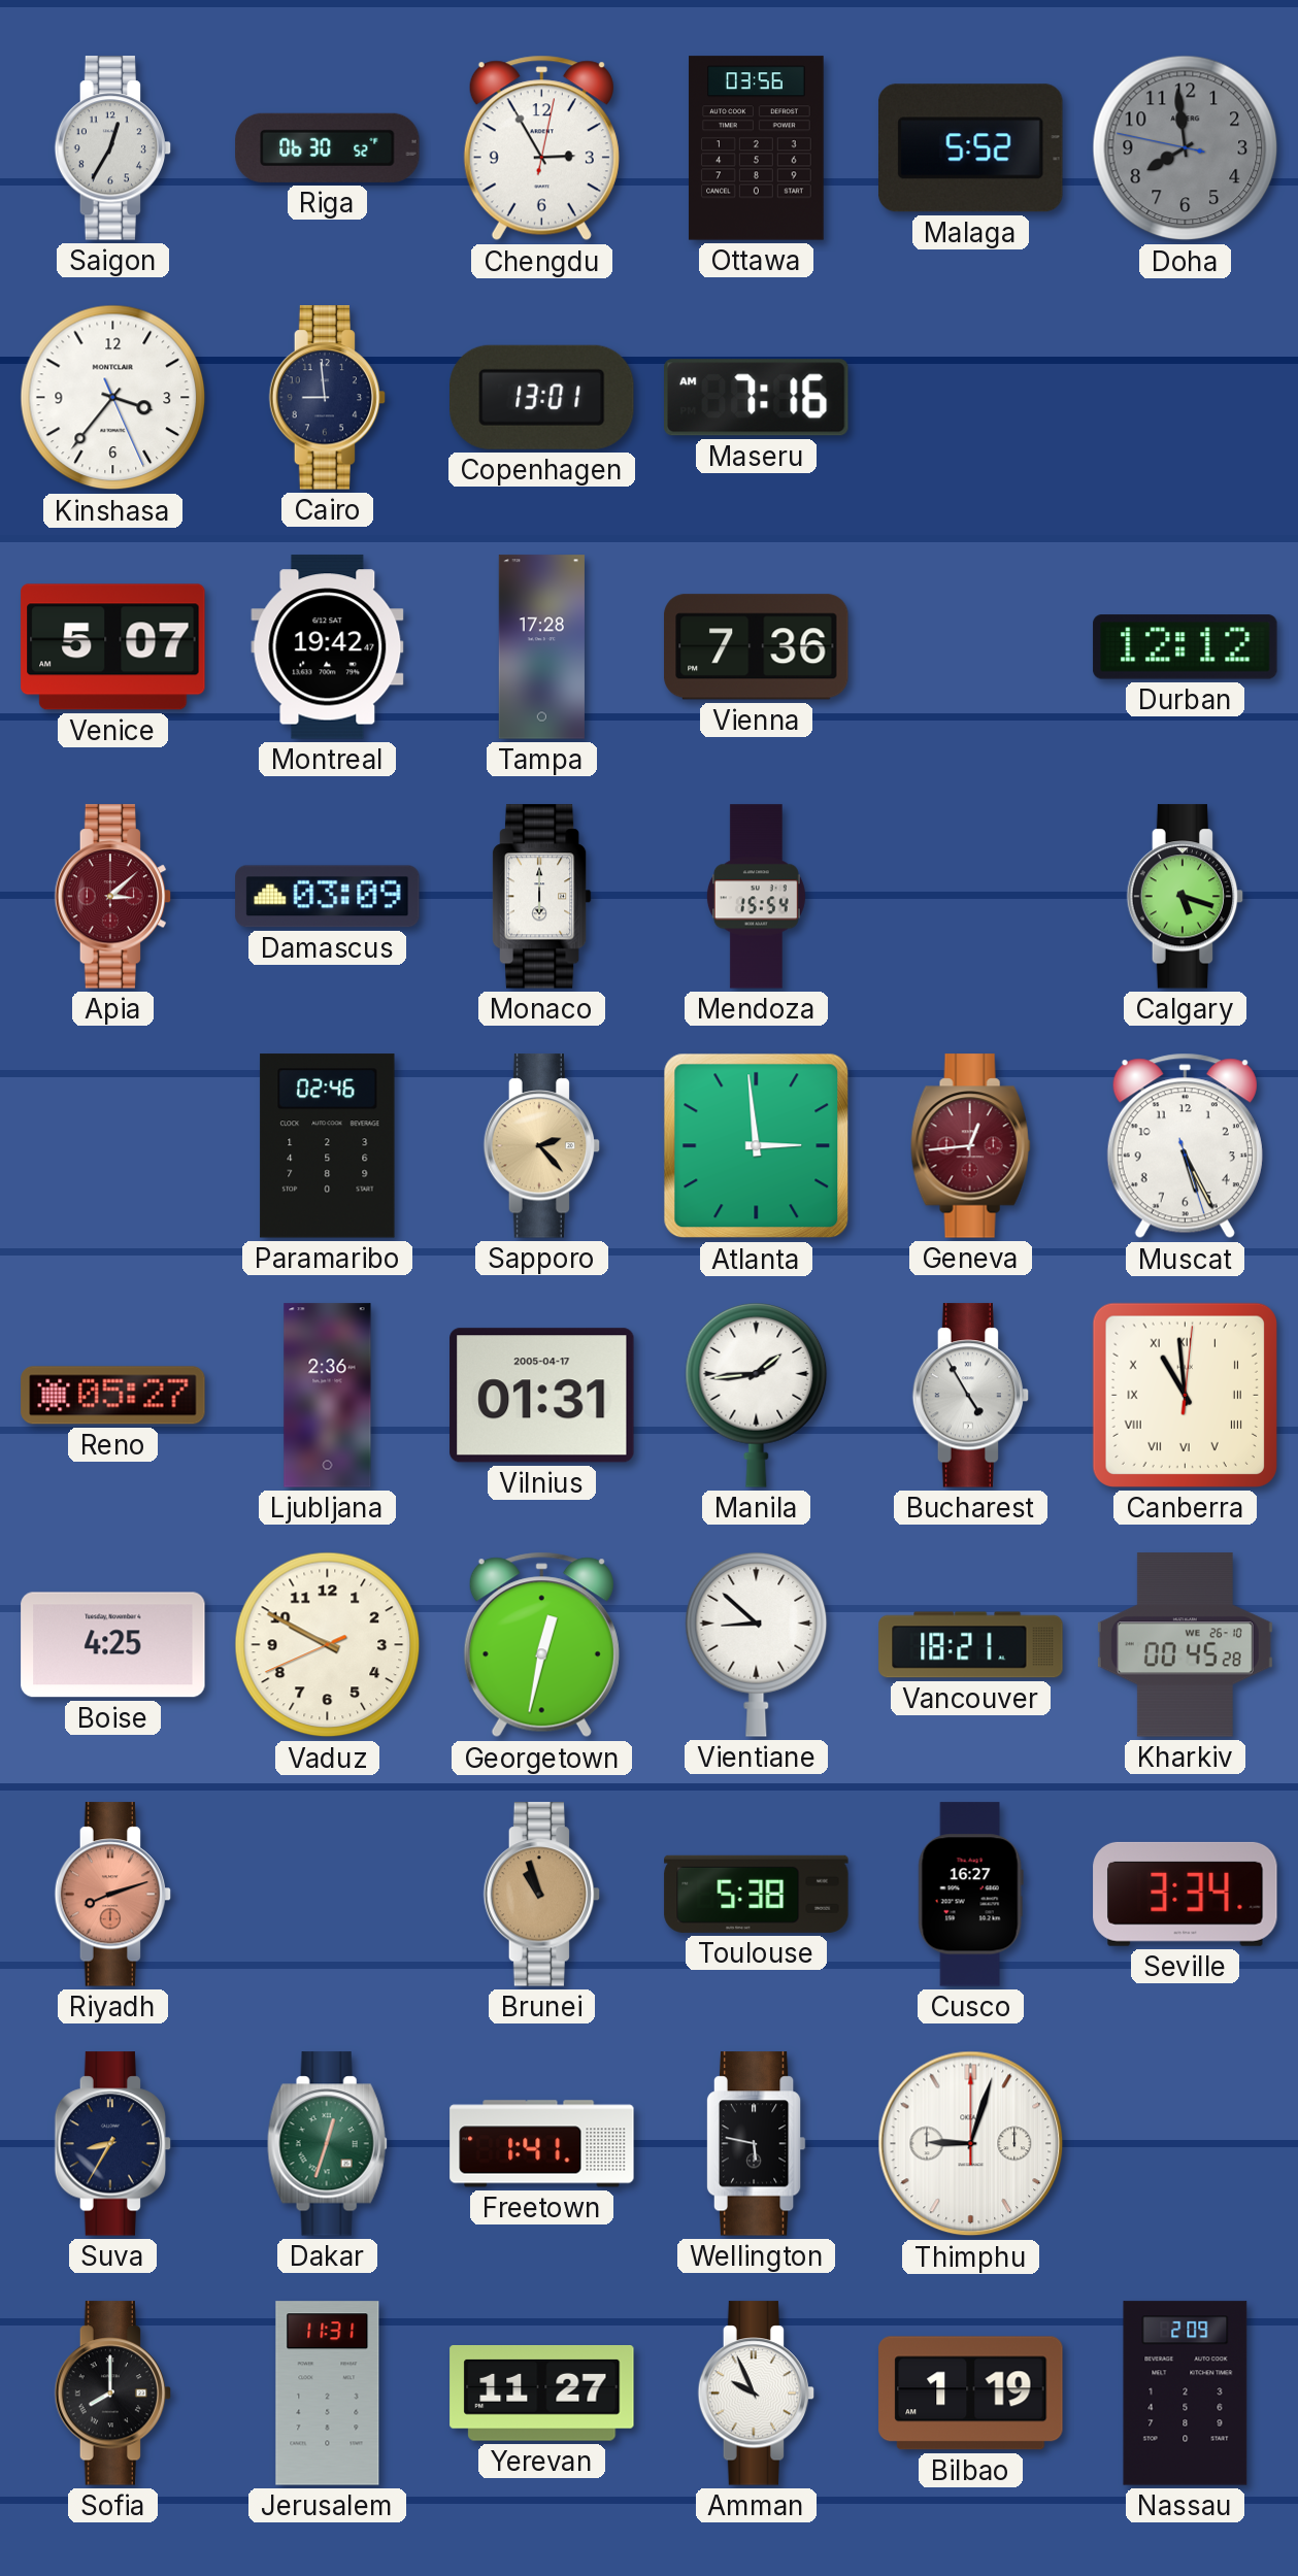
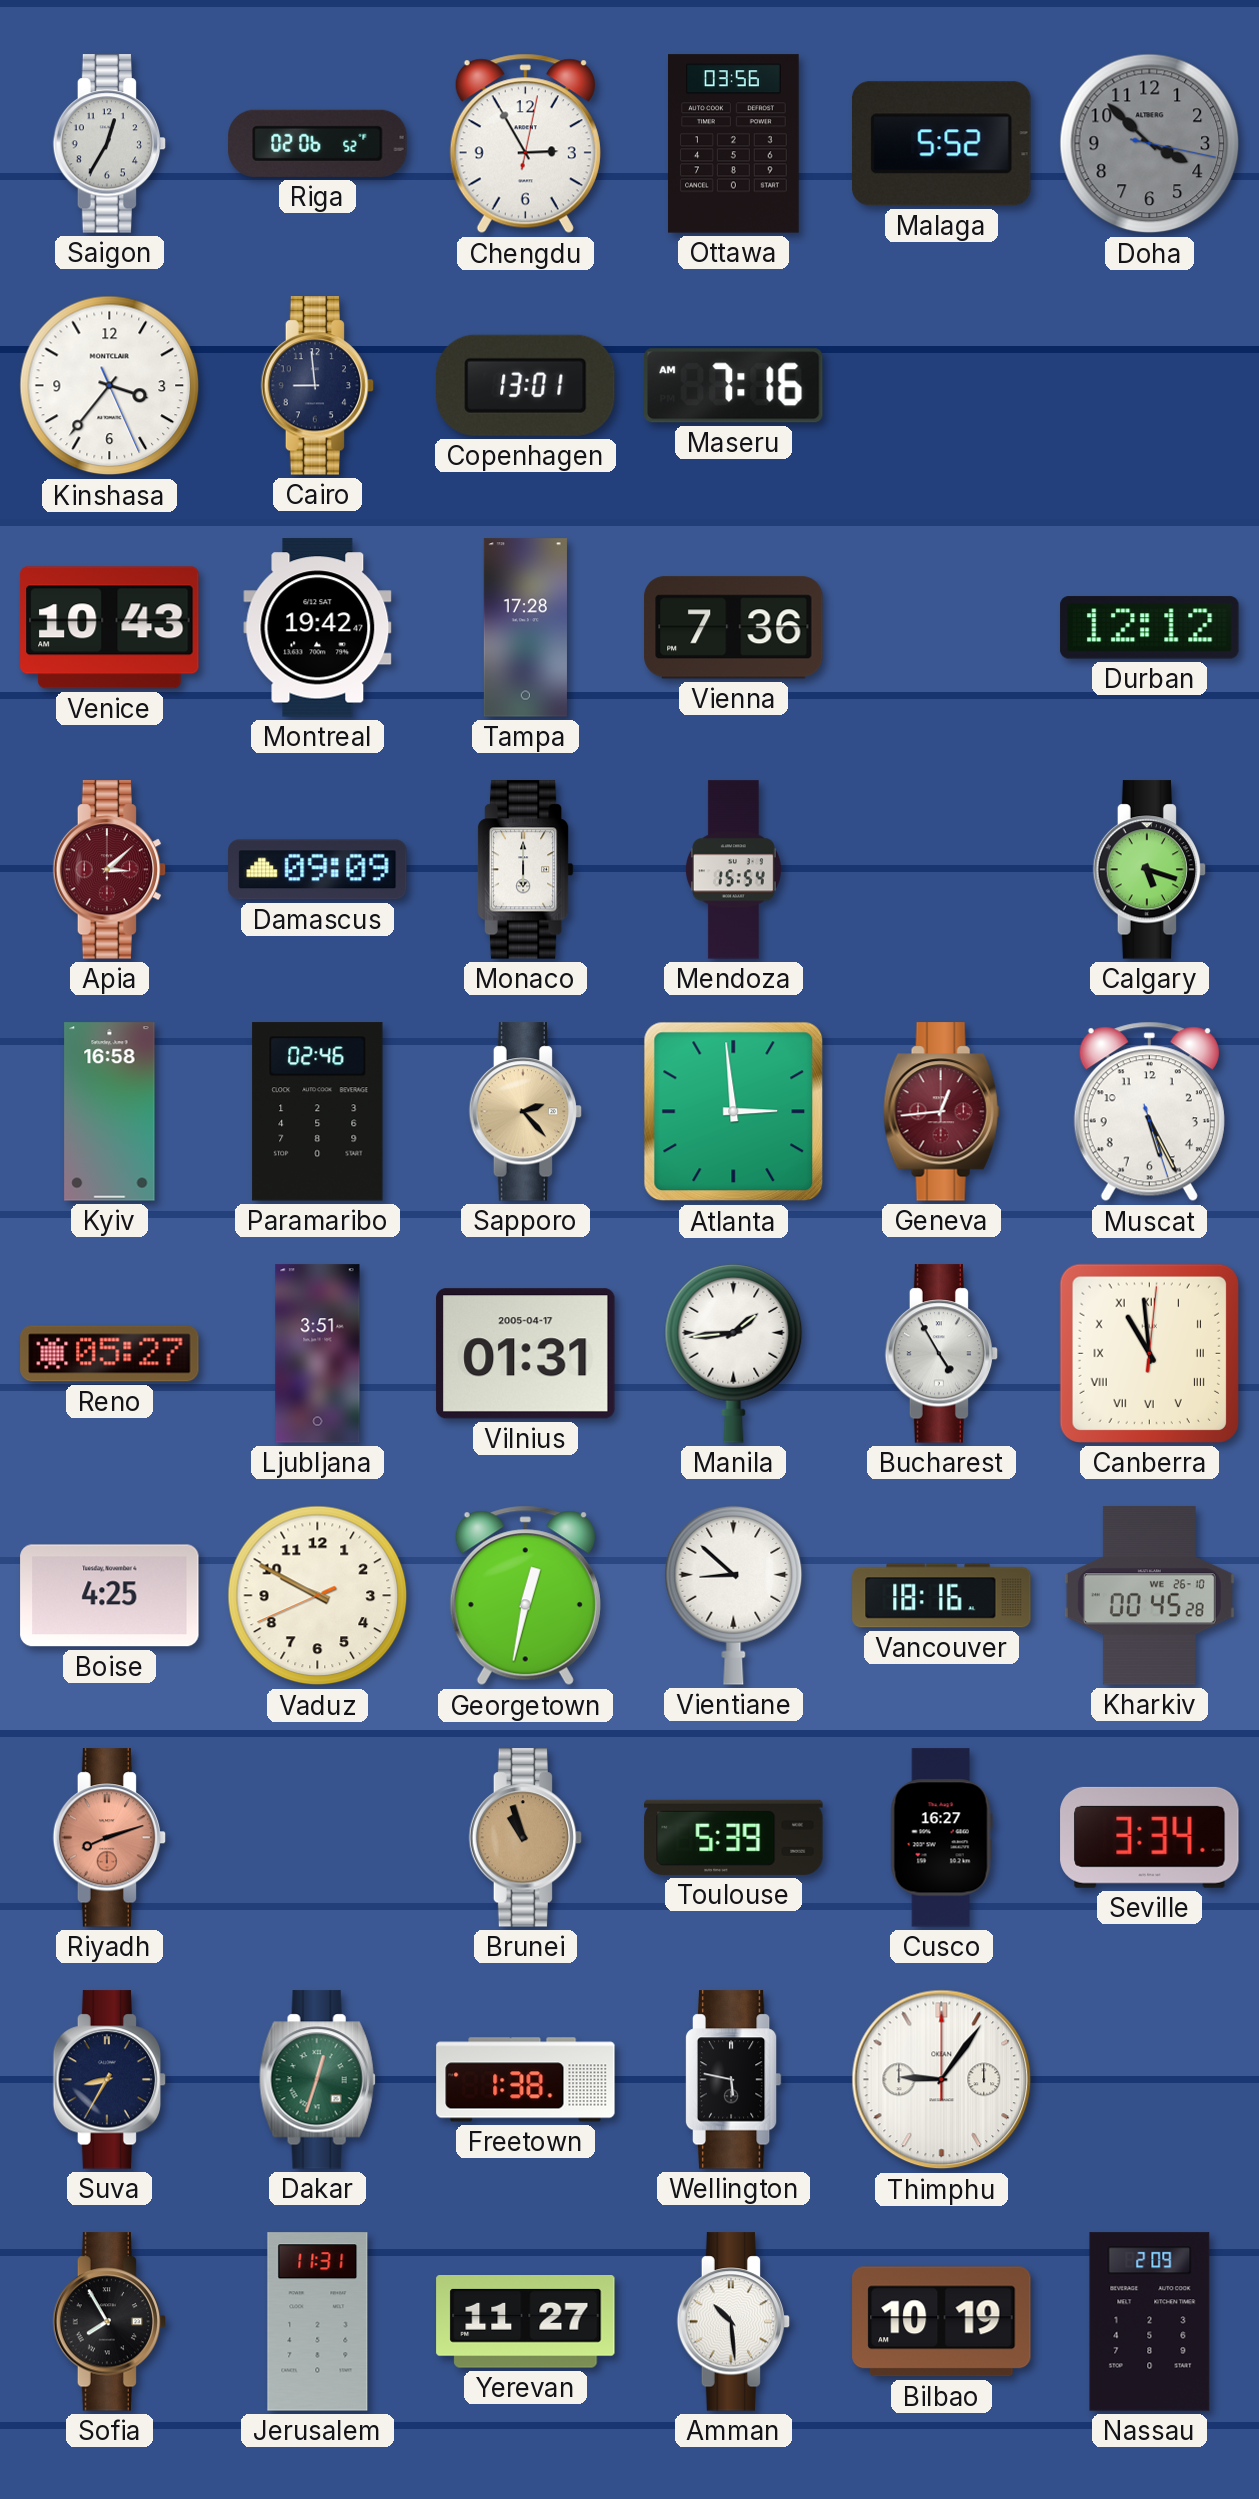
Riga: 06:30 -> 02:06
Doha: 7:58 -> 3:52
Venice: 5:07 -> 10:43
Damascus: 03:09 -> 09:09
Kyiv: none -> 16:58
Ljubljana: 2:36 -> 3:51
Vancouver: 18:21 -> 18:16
Toulouse: 5:38 -> 5:39
Freetown: 1:41 -> 1:38
Thimphu: 9:03 -> 9:06
Sofia: 8:00 -> 7:55
Amman: 9:56 -> 10:29
Bilbao: 1:19 -> 10:19
